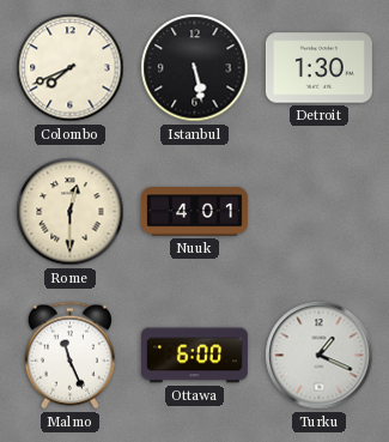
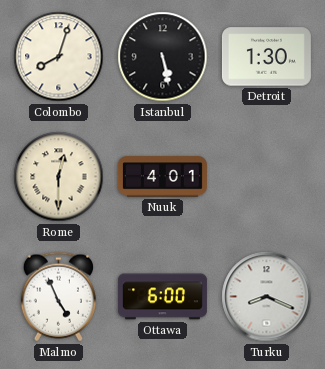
Colombo: 7:41 -> 8:03
Malmo: 11:26 -> 4:56
Turku: 1:19 -> 8:19
